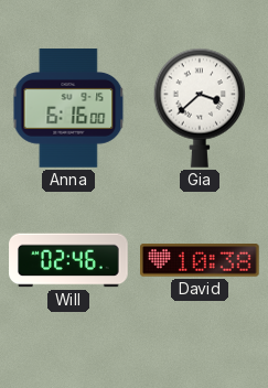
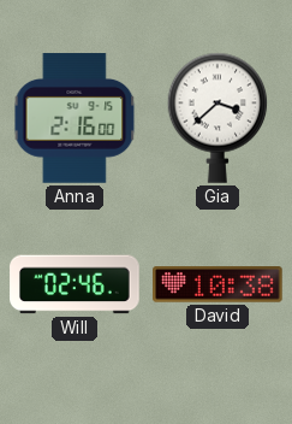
Anna: 6:16 -> 2:16
